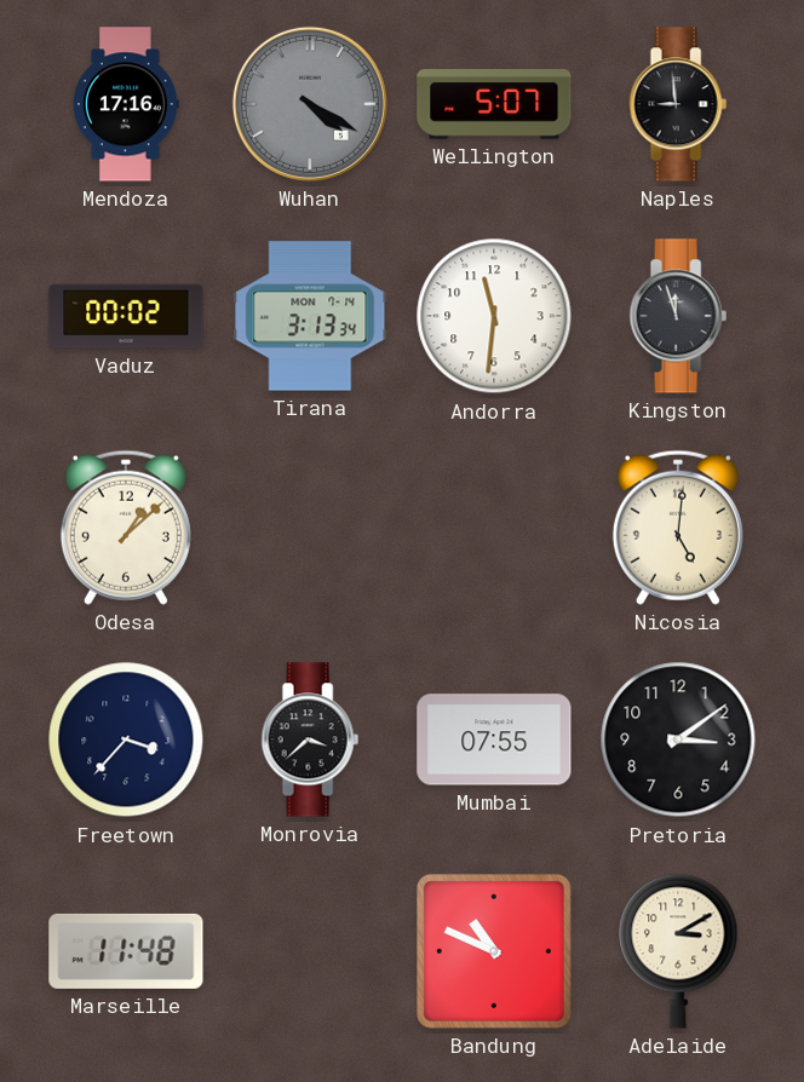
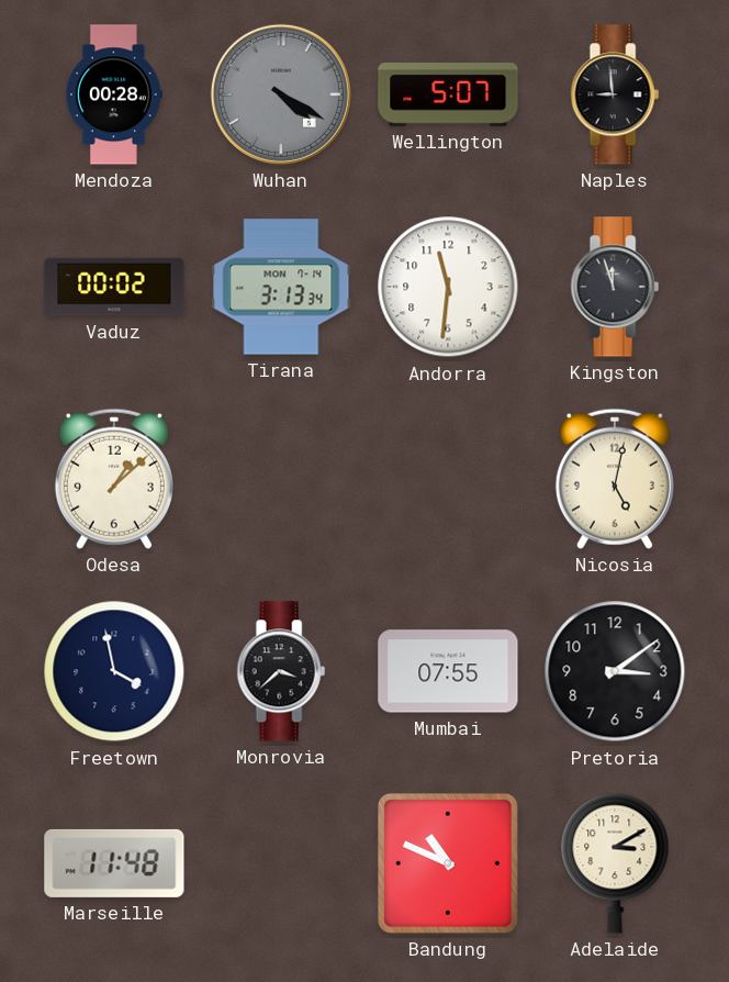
Mendoza: 17:16 -> 00:28
Nicosia: 5:01 -> 5:02
Freetown: 3:37 -> 3:58
